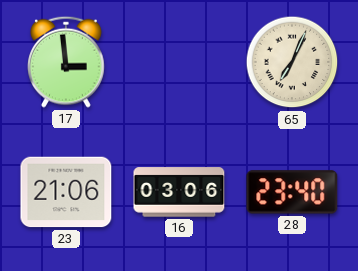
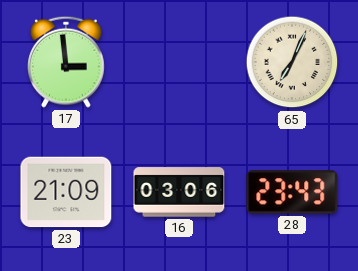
23: 21:06 -> 21:09
28: 23:40 -> 23:43
